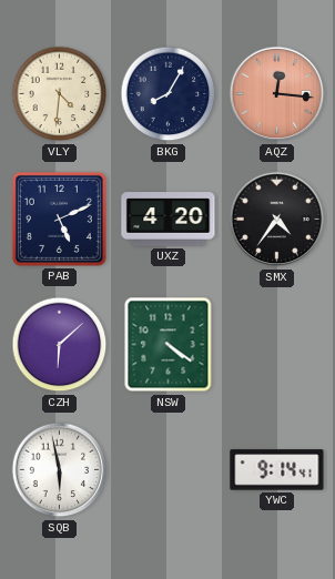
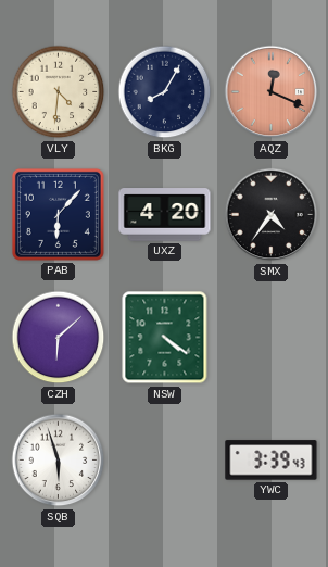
AQZ: 12:16 -> 12:19
PAB: 5:11 -> 6:07
SQB: 5:58 -> 5:57
YWC: 9:14 -> 3:39
